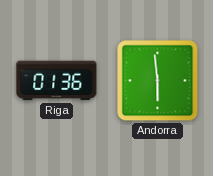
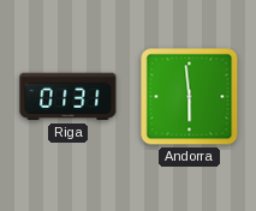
Riga: 01:36 -> 01:31
